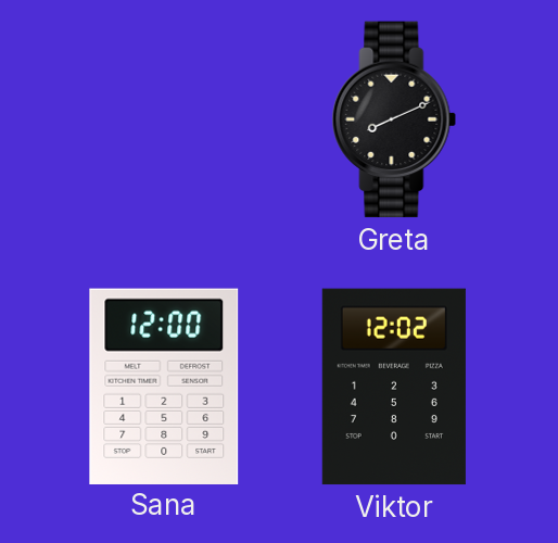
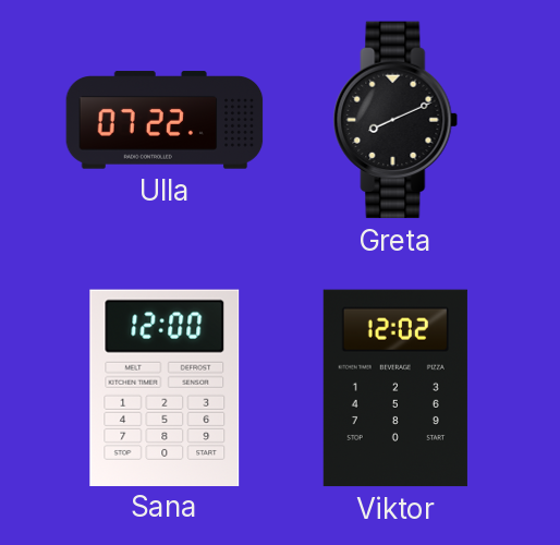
Ulla: none -> 07:22
